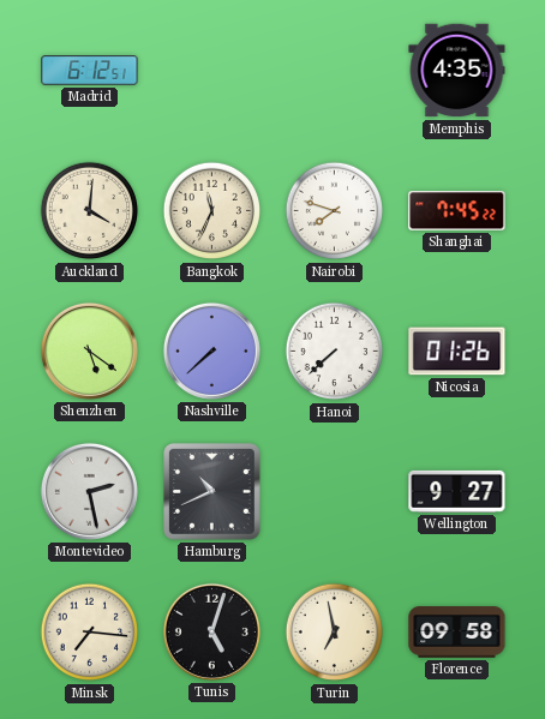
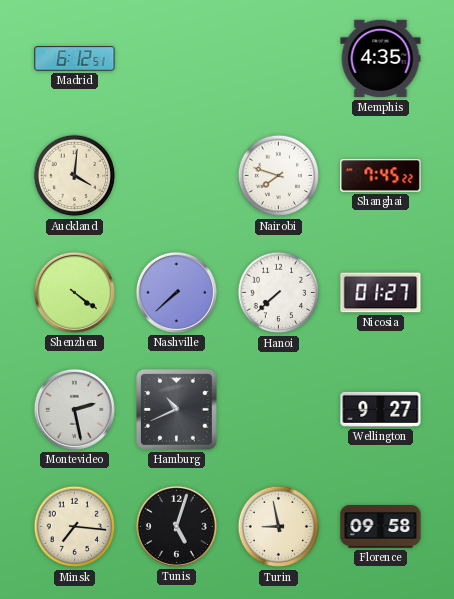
Bangkok: 11:34 -> none
Shenzhen: 5:21 -> 4:21
Nicosia: 01:26 -> 01:27
Turin: 6:58 -> 8:58
